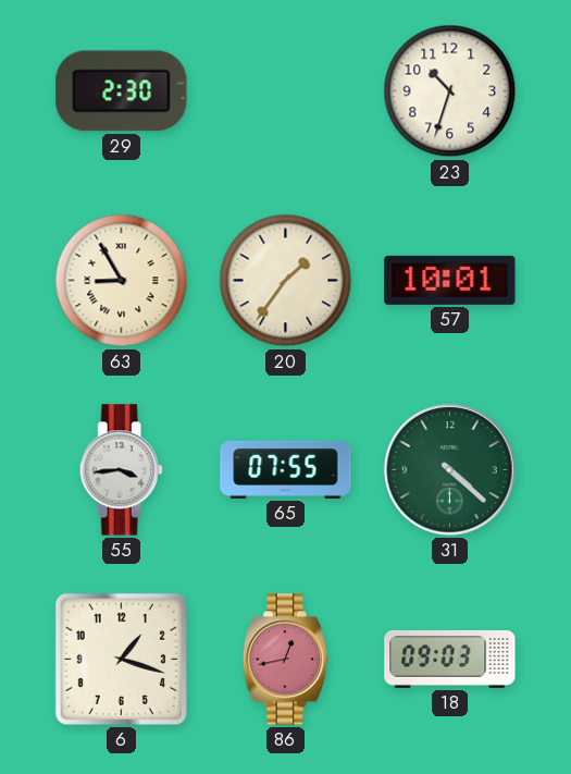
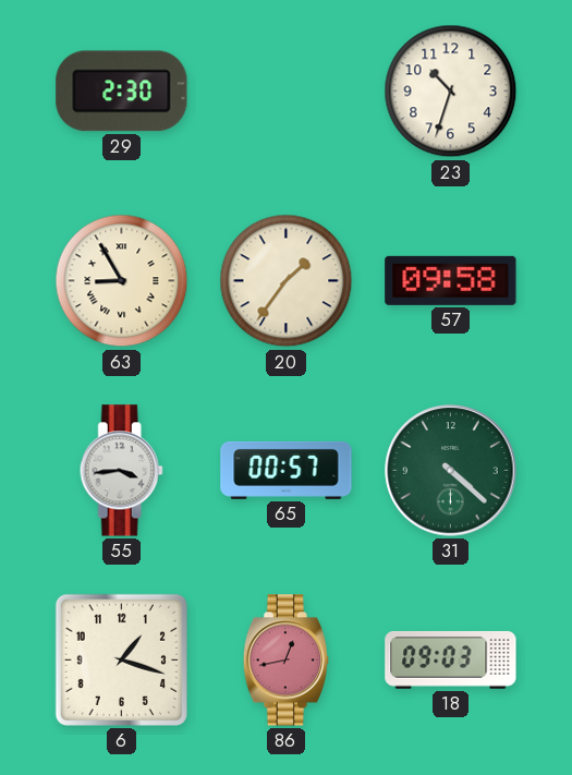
57: 10:01 -> 09:58
65: 07:55 -> 00:57
